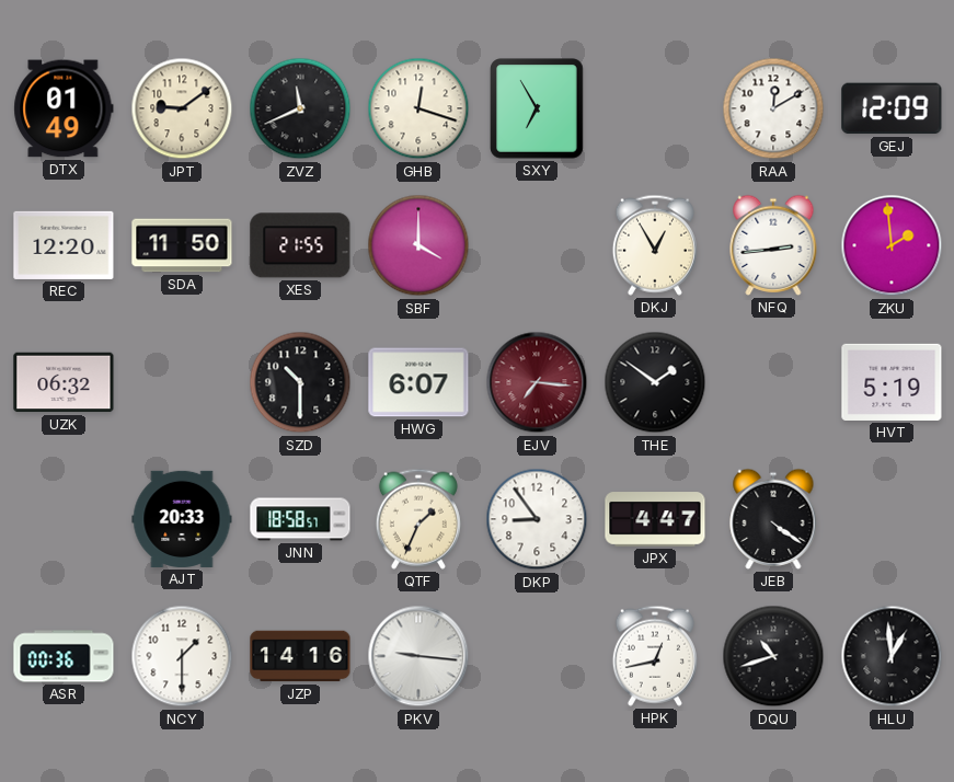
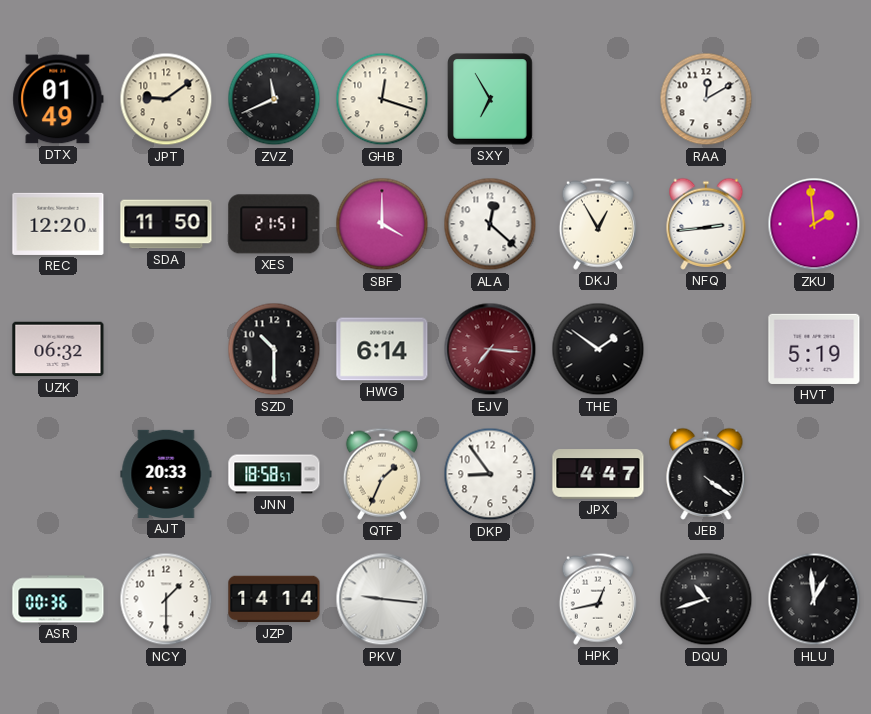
GEJ: 12:09 -> none
XES: 21:55 -> 21:51
ALA: none -> 12:22
HWG: 6:07 -> 6:14
JZP: 14:16 -> 14:14
